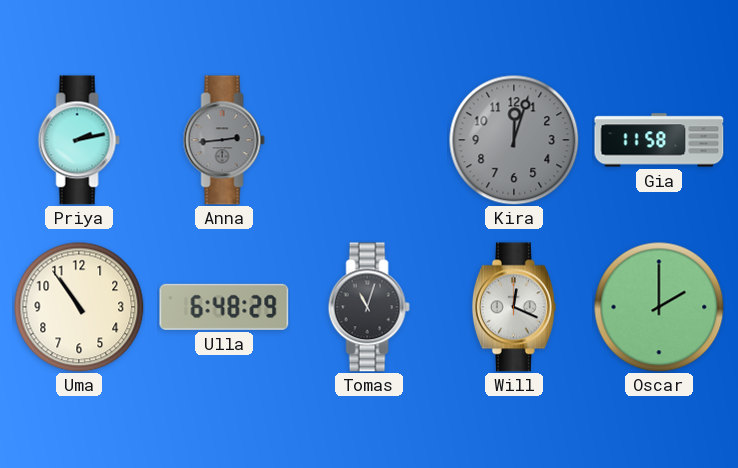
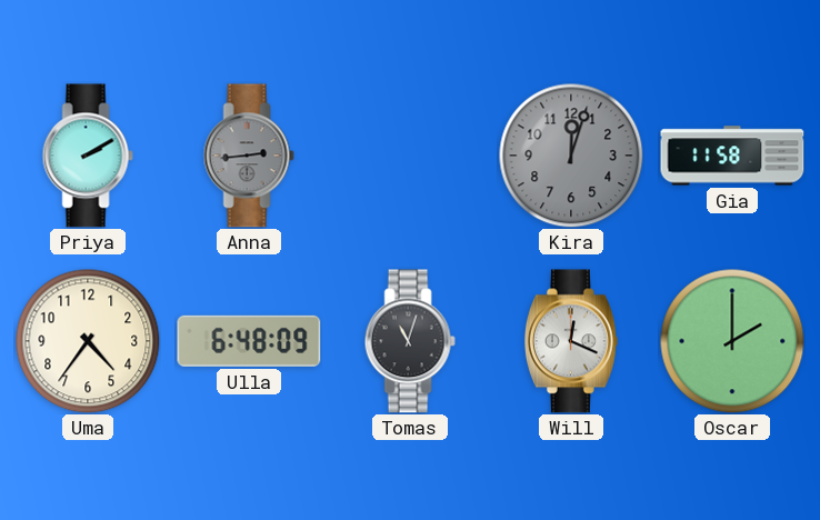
Priya: 2:13 -> 2:10
Uma: 10:54 -> 4:36
Ulla: 6:48:29 -> 6:48:09
